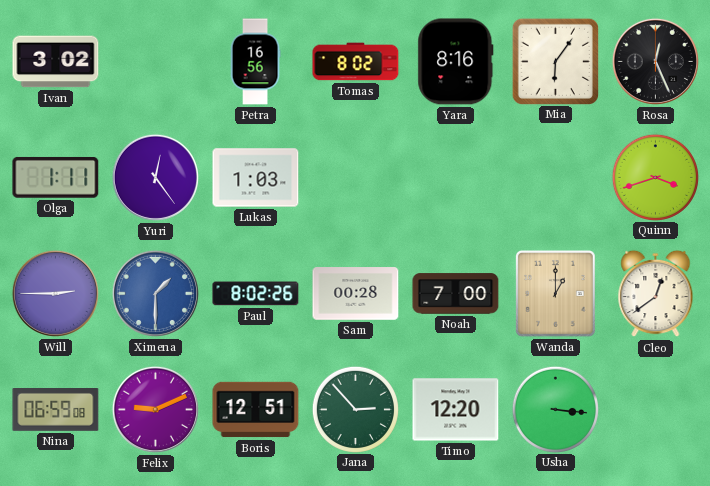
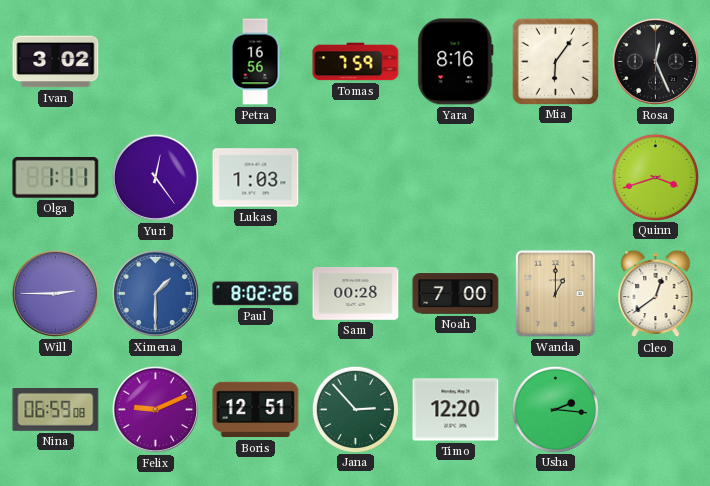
Tomas: 8:02 -> 7:59
Usha: 3:16 -> 2:16
